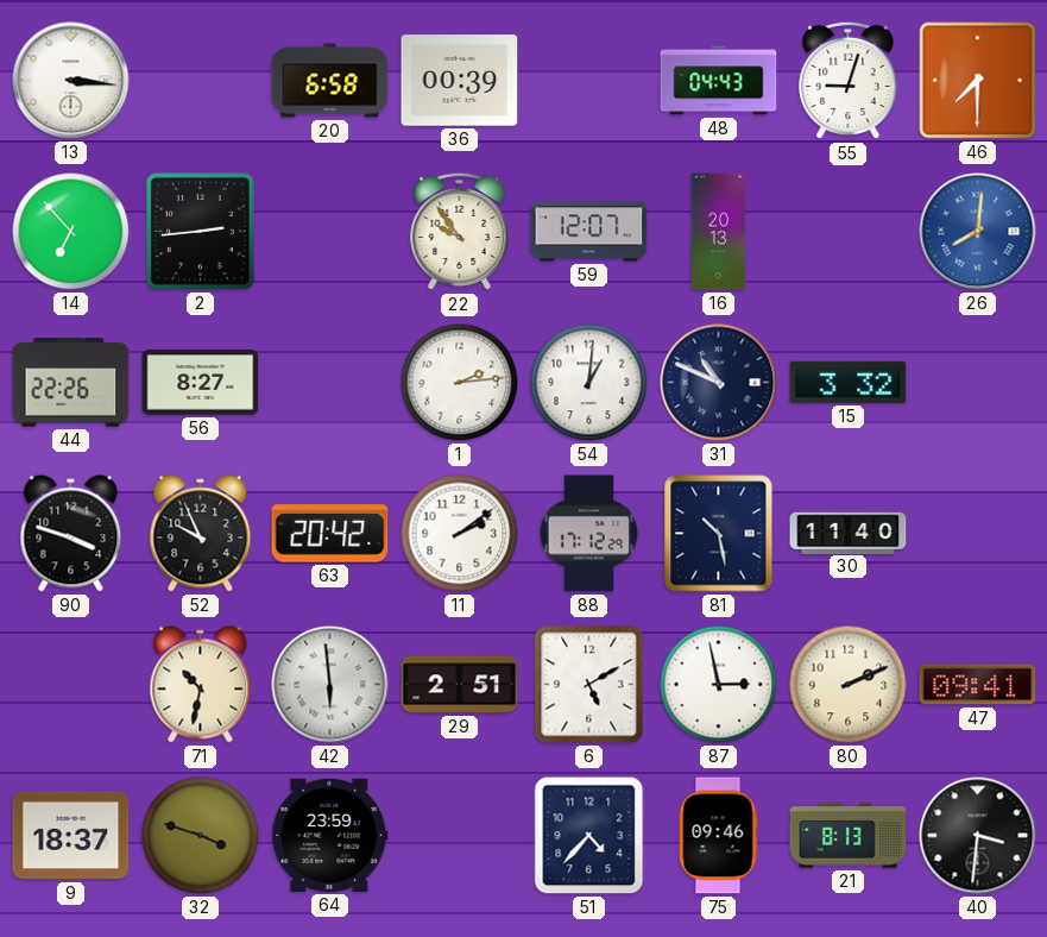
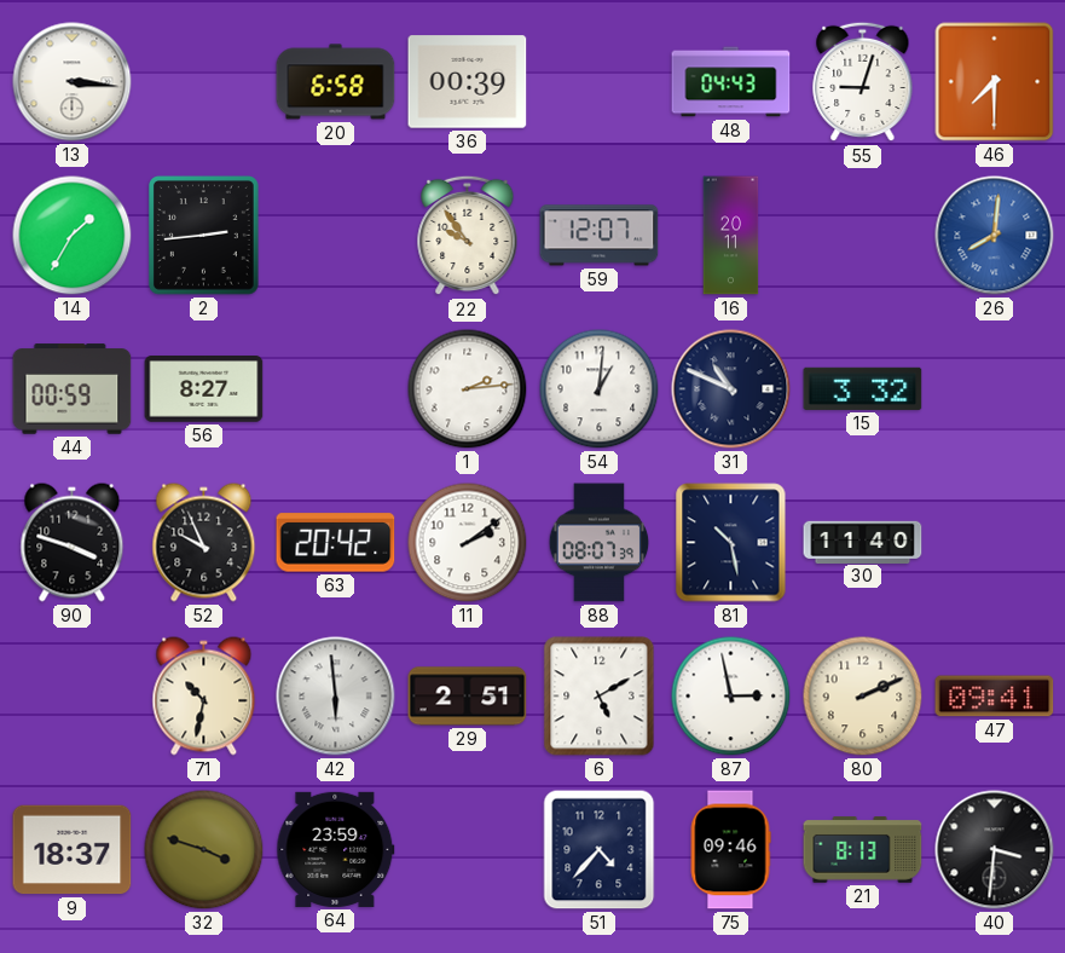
14: 6:53 -> 1:35
16: 20:13 -> 20:11
44: 22:26 -> 00:59
88: 17:12 -> 08:07
